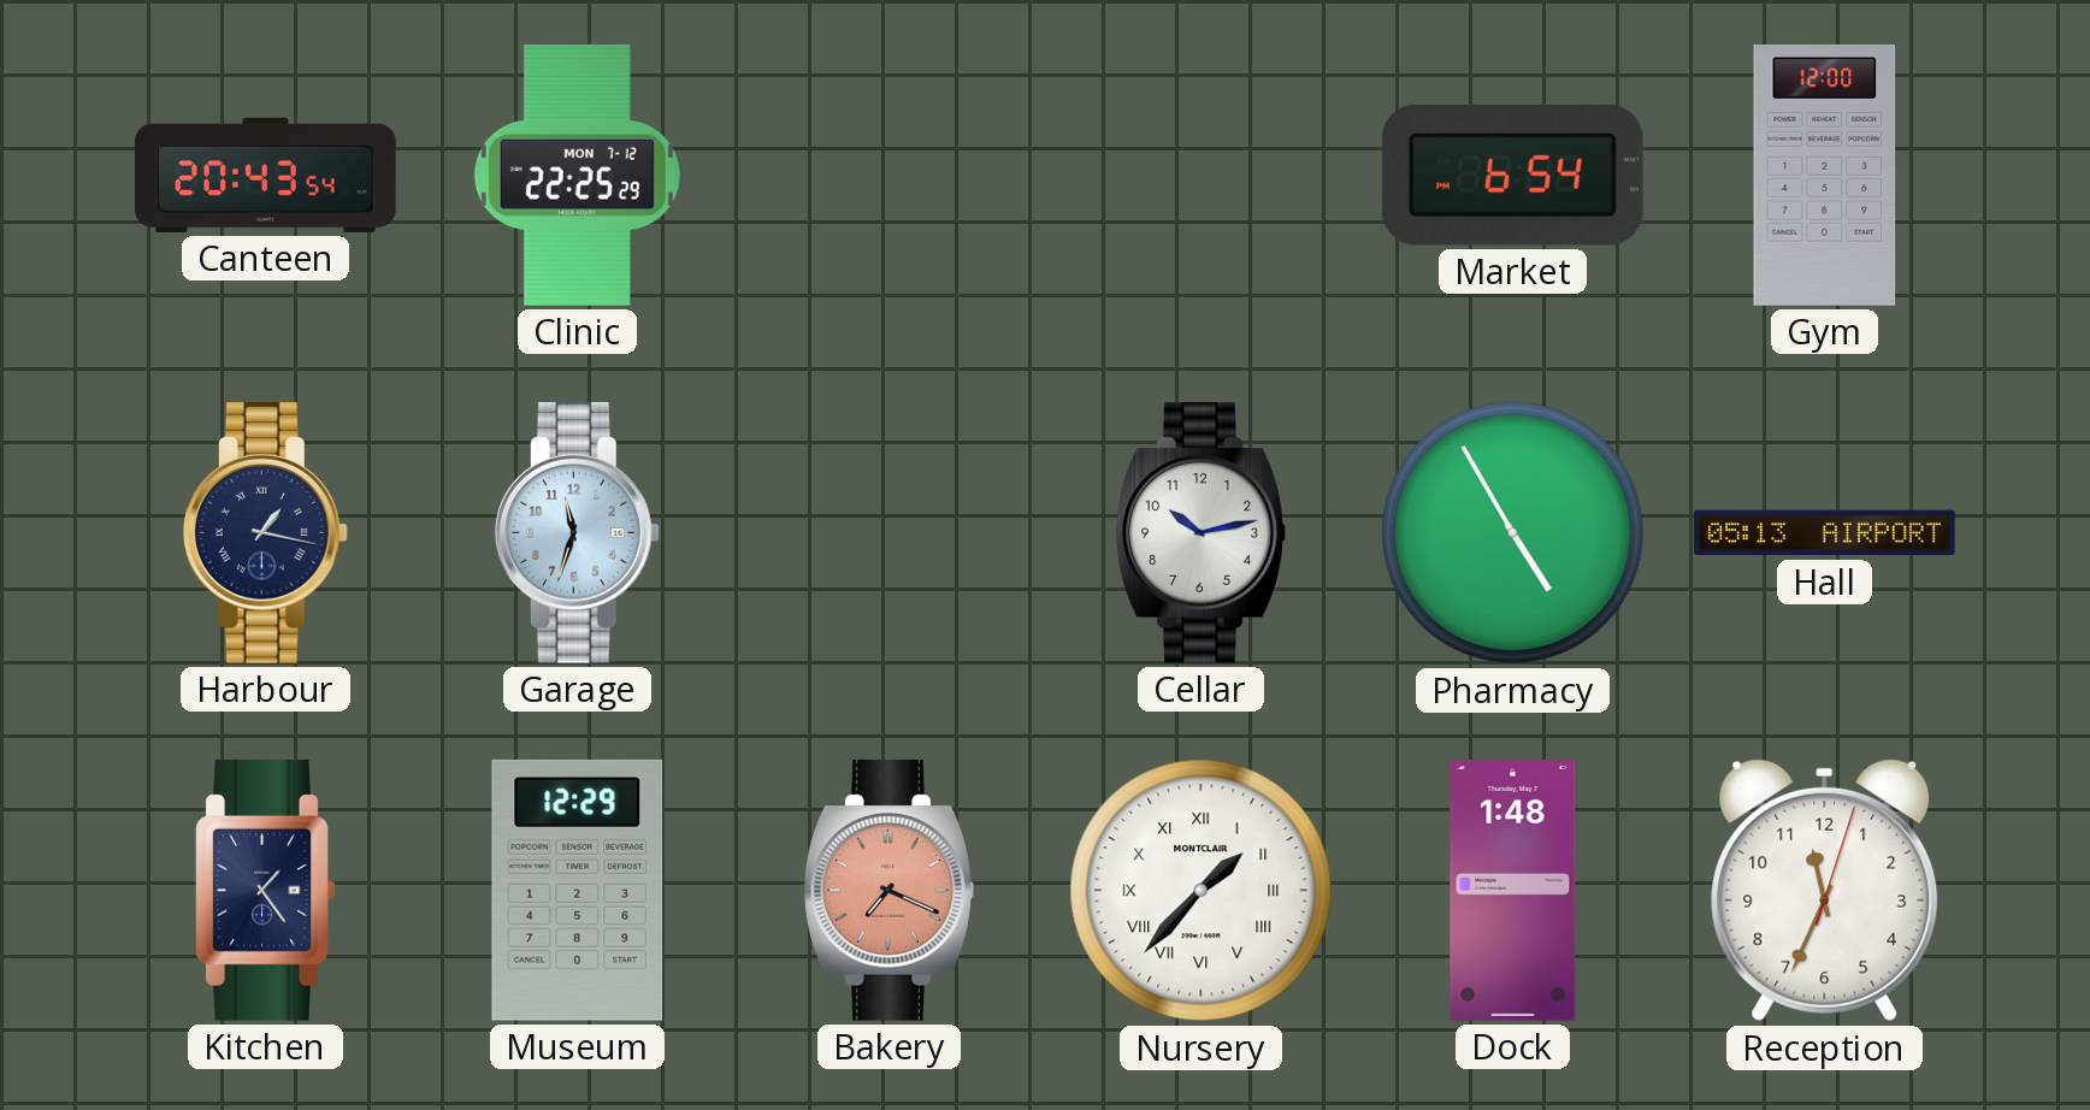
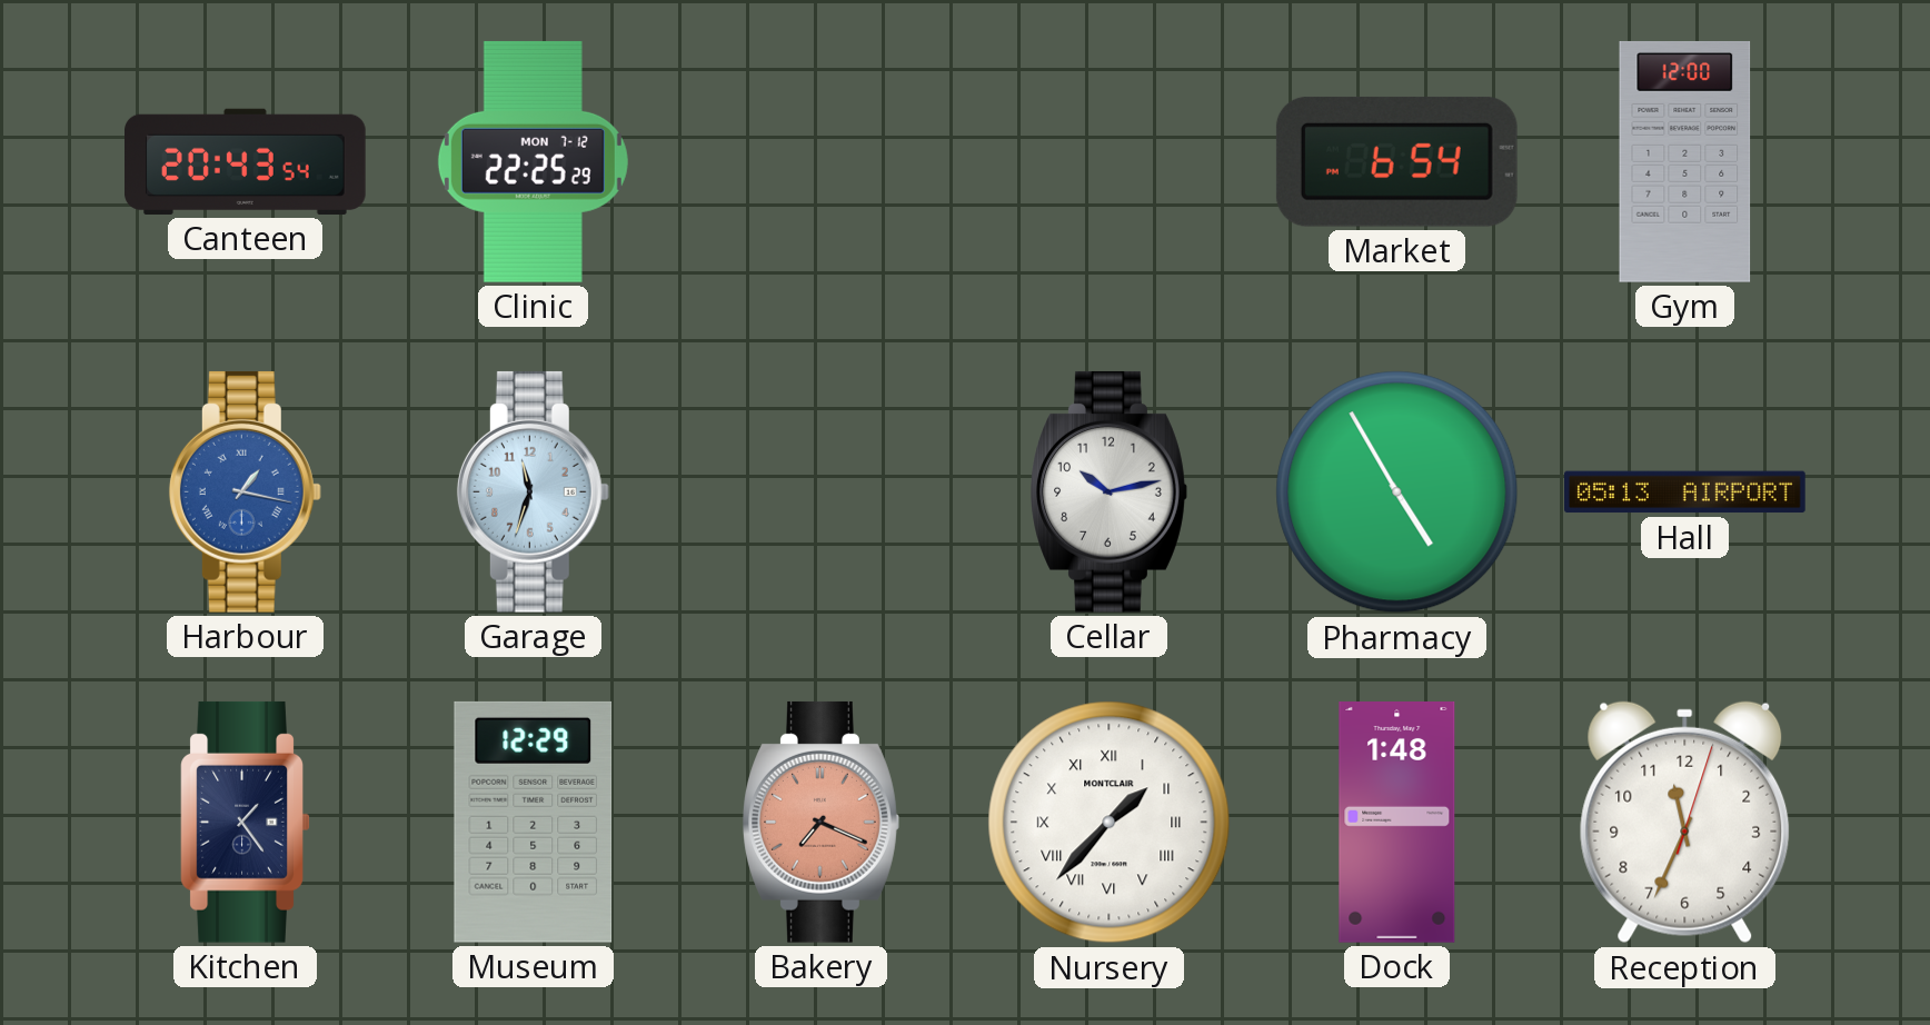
Harbour dial: navy -> blue
